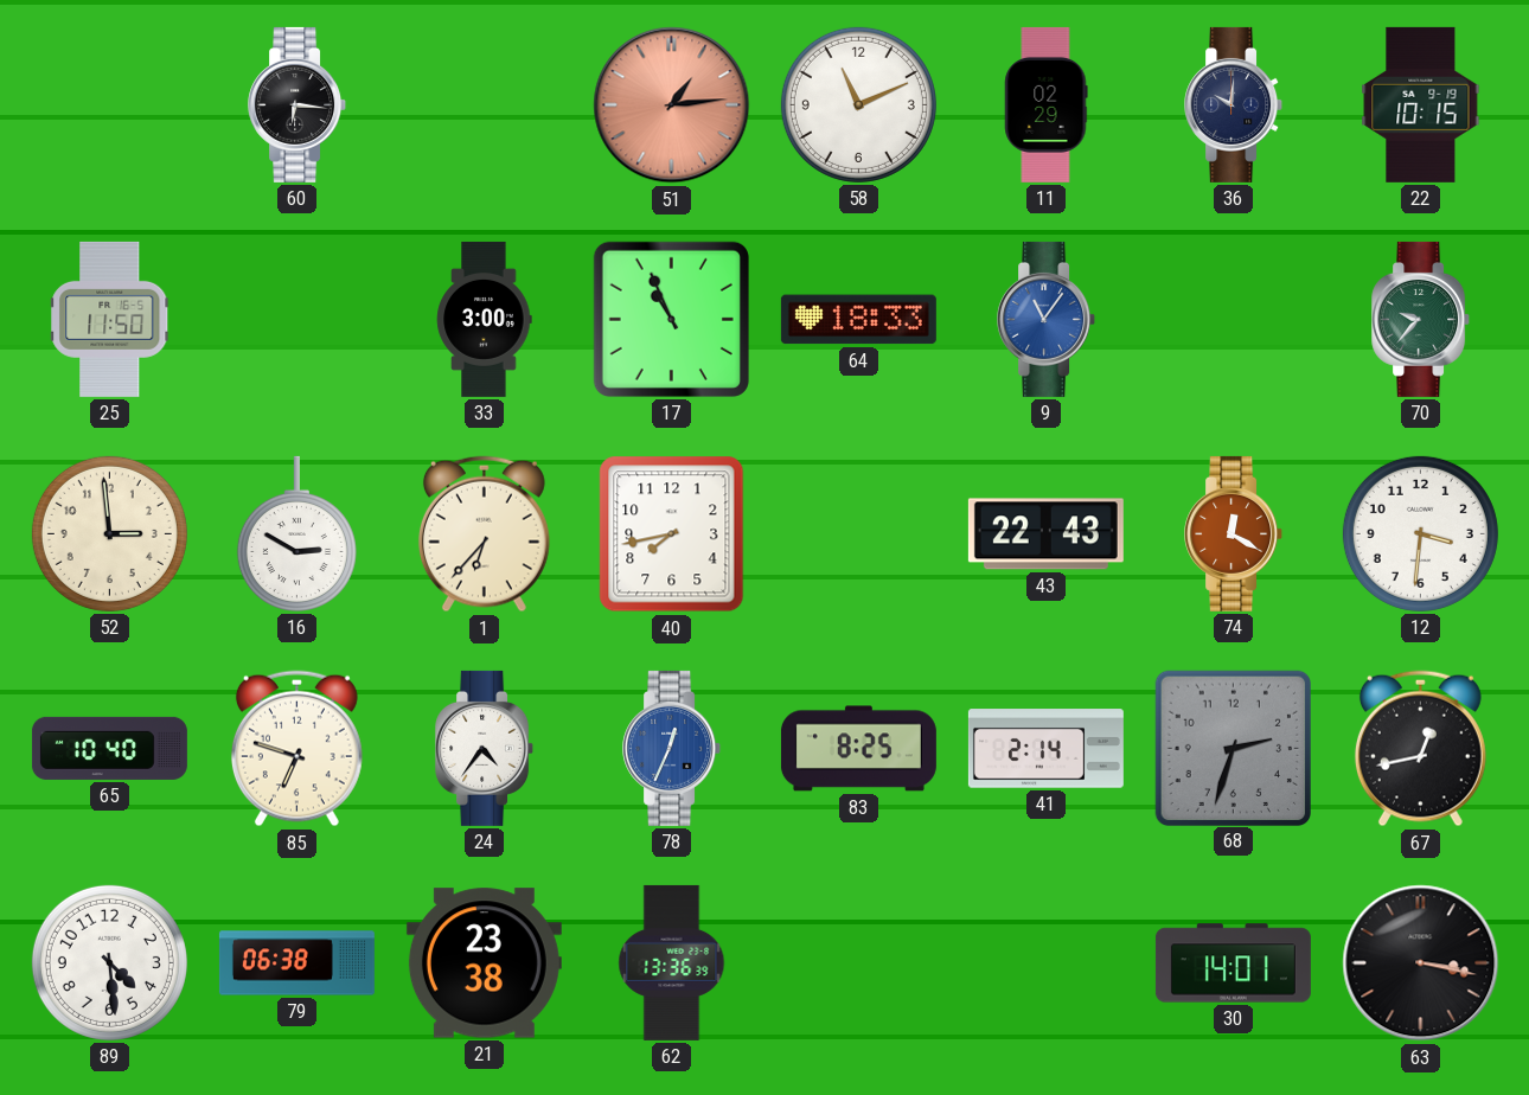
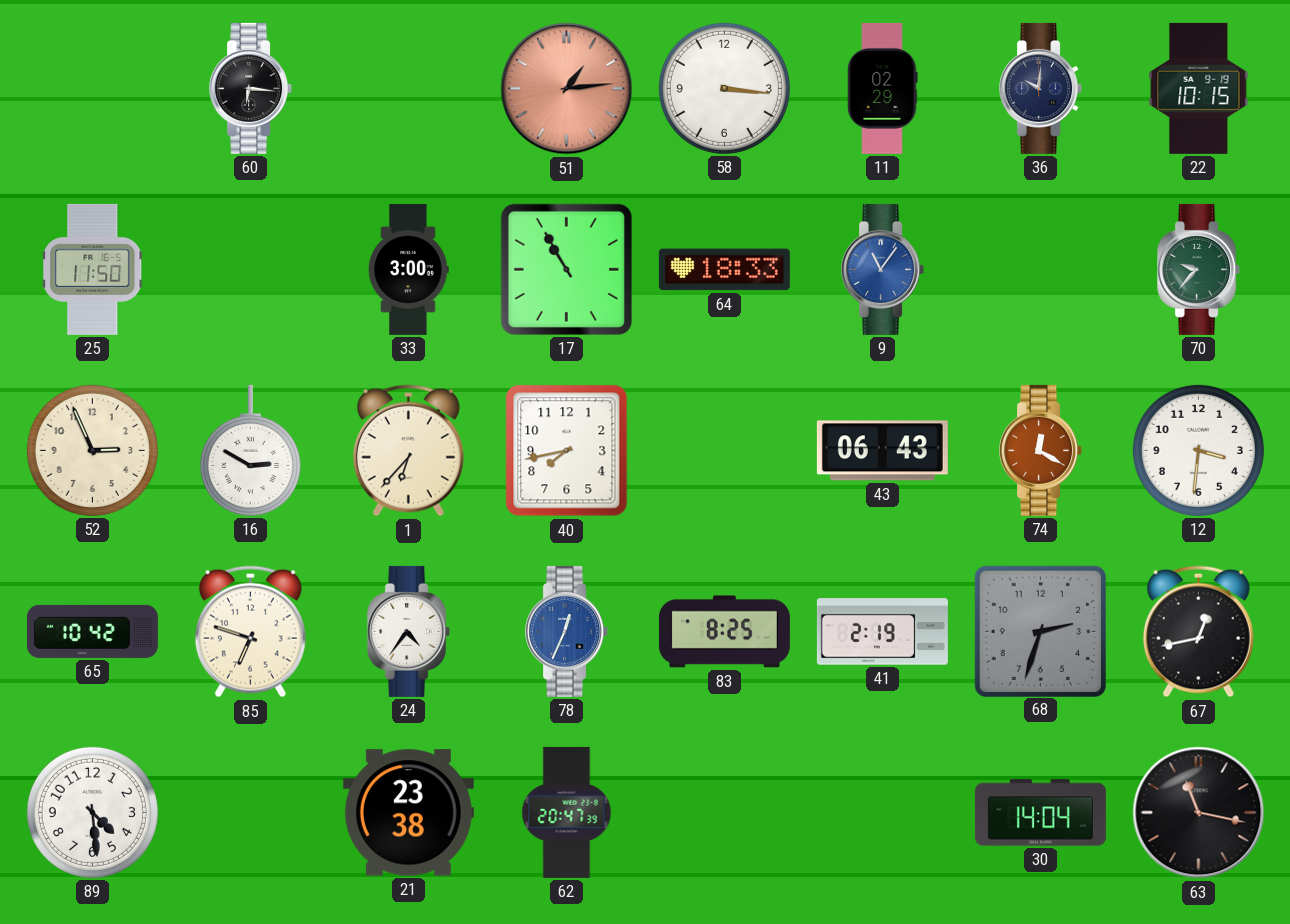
58: 11:11 -> 3:16
17: 10:56 -> 10:55
52: 2:59 -> 2:56
43: 22:43 -> 06:43
65: 10:40 -> 10:42
41: 2:14 -> 2:19
79: 06:38 -> none
62: 13:36 -> 20:47
30: 14:01 -> 14:04
63: 3:17 -> 11:17
